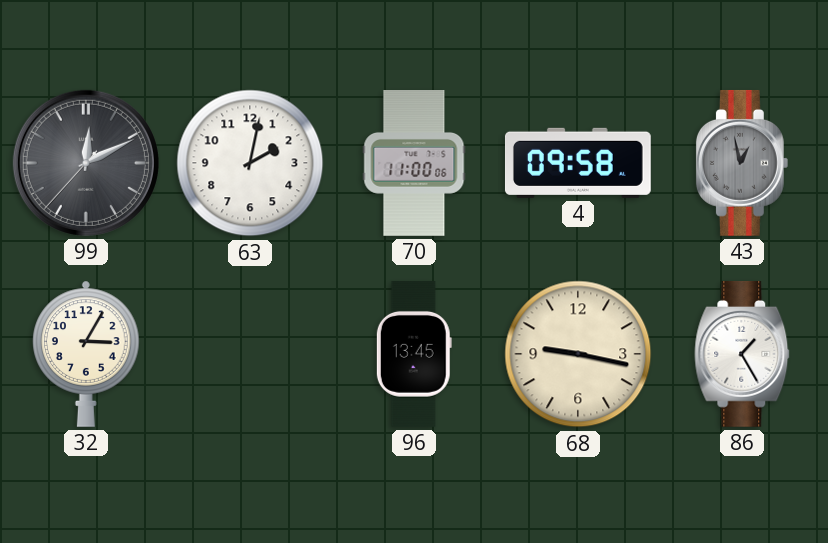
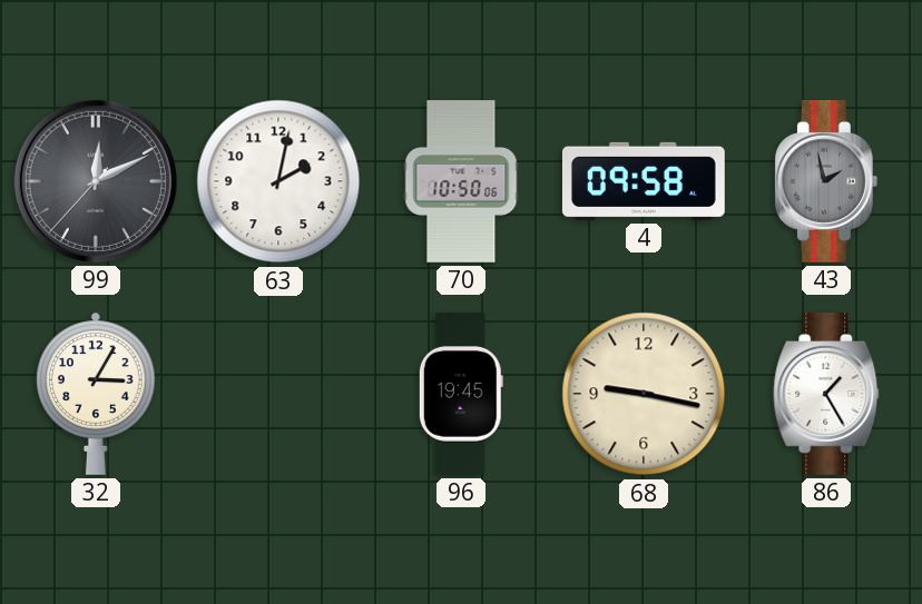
70: 11:00 -> 10:50
43: 12:58 -> 1:58
96: 13:45 -> 19:45
